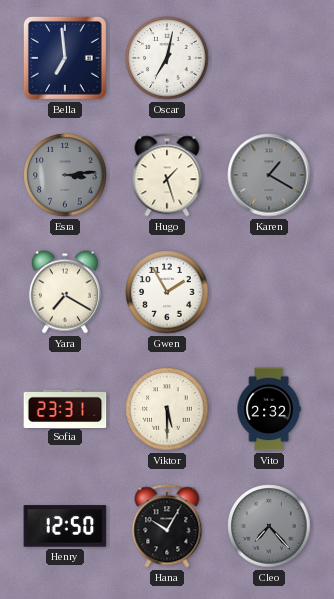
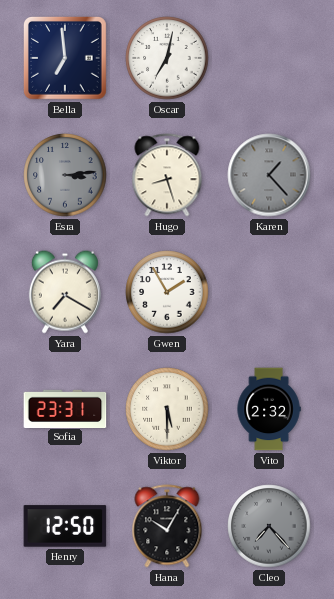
Hugo: 1:27 -> 8:27
Karen: 1:20 -> 1:23
